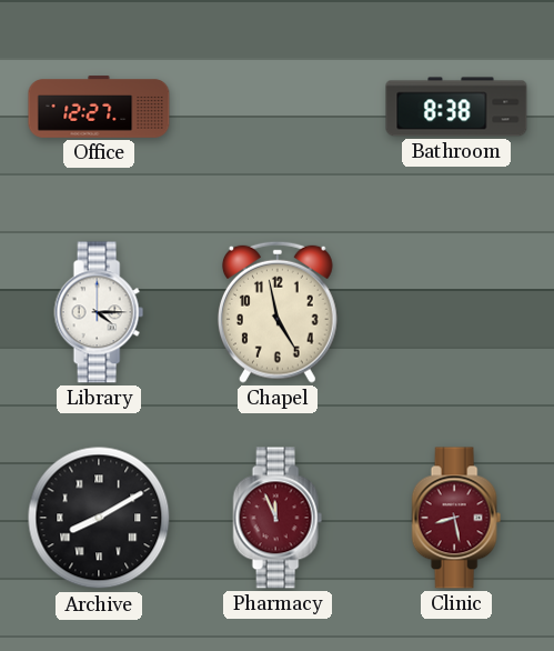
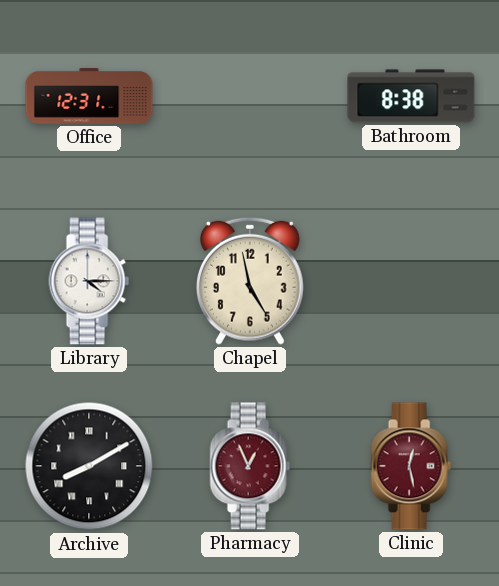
Office: 12:27 -> 12:31
Pharmacy: 11:56 -> 12:56
Clinic: 8:28 -> 12:28
